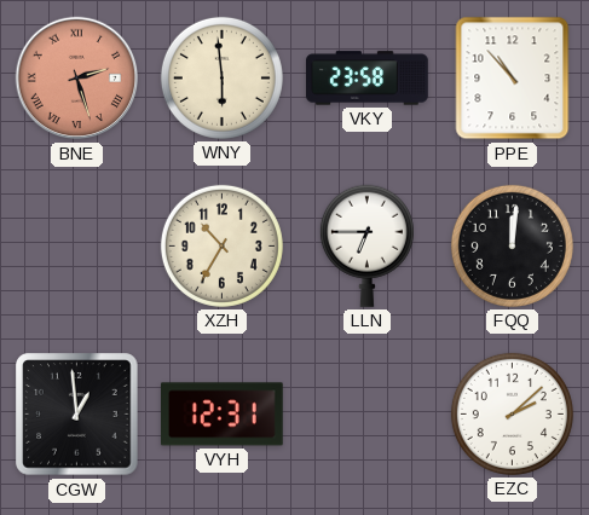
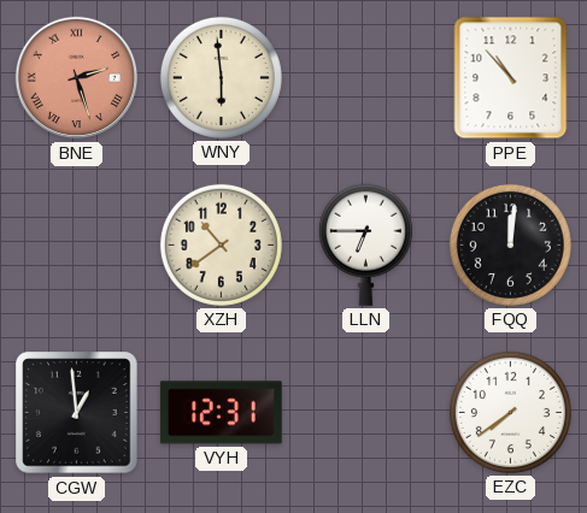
VKY: 23:58 -> none
XZH: 10:35 -> 10:39
EZC: 2:08 -> 7:39
